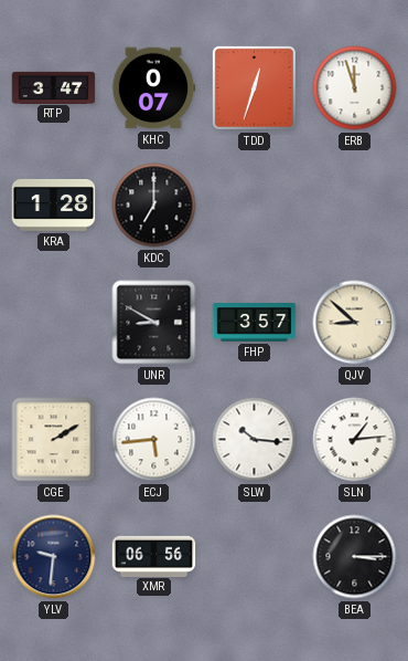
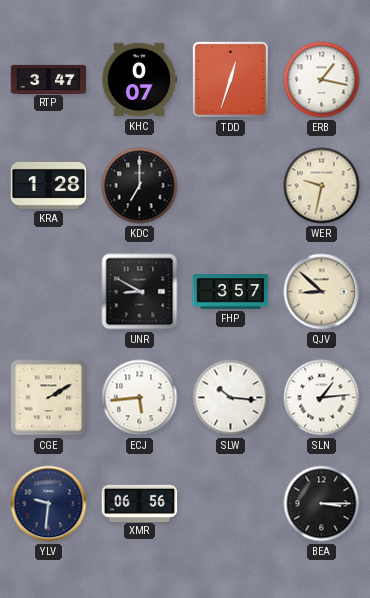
ERB: 11:57 -> 1:17
WER: none -> 9:32
